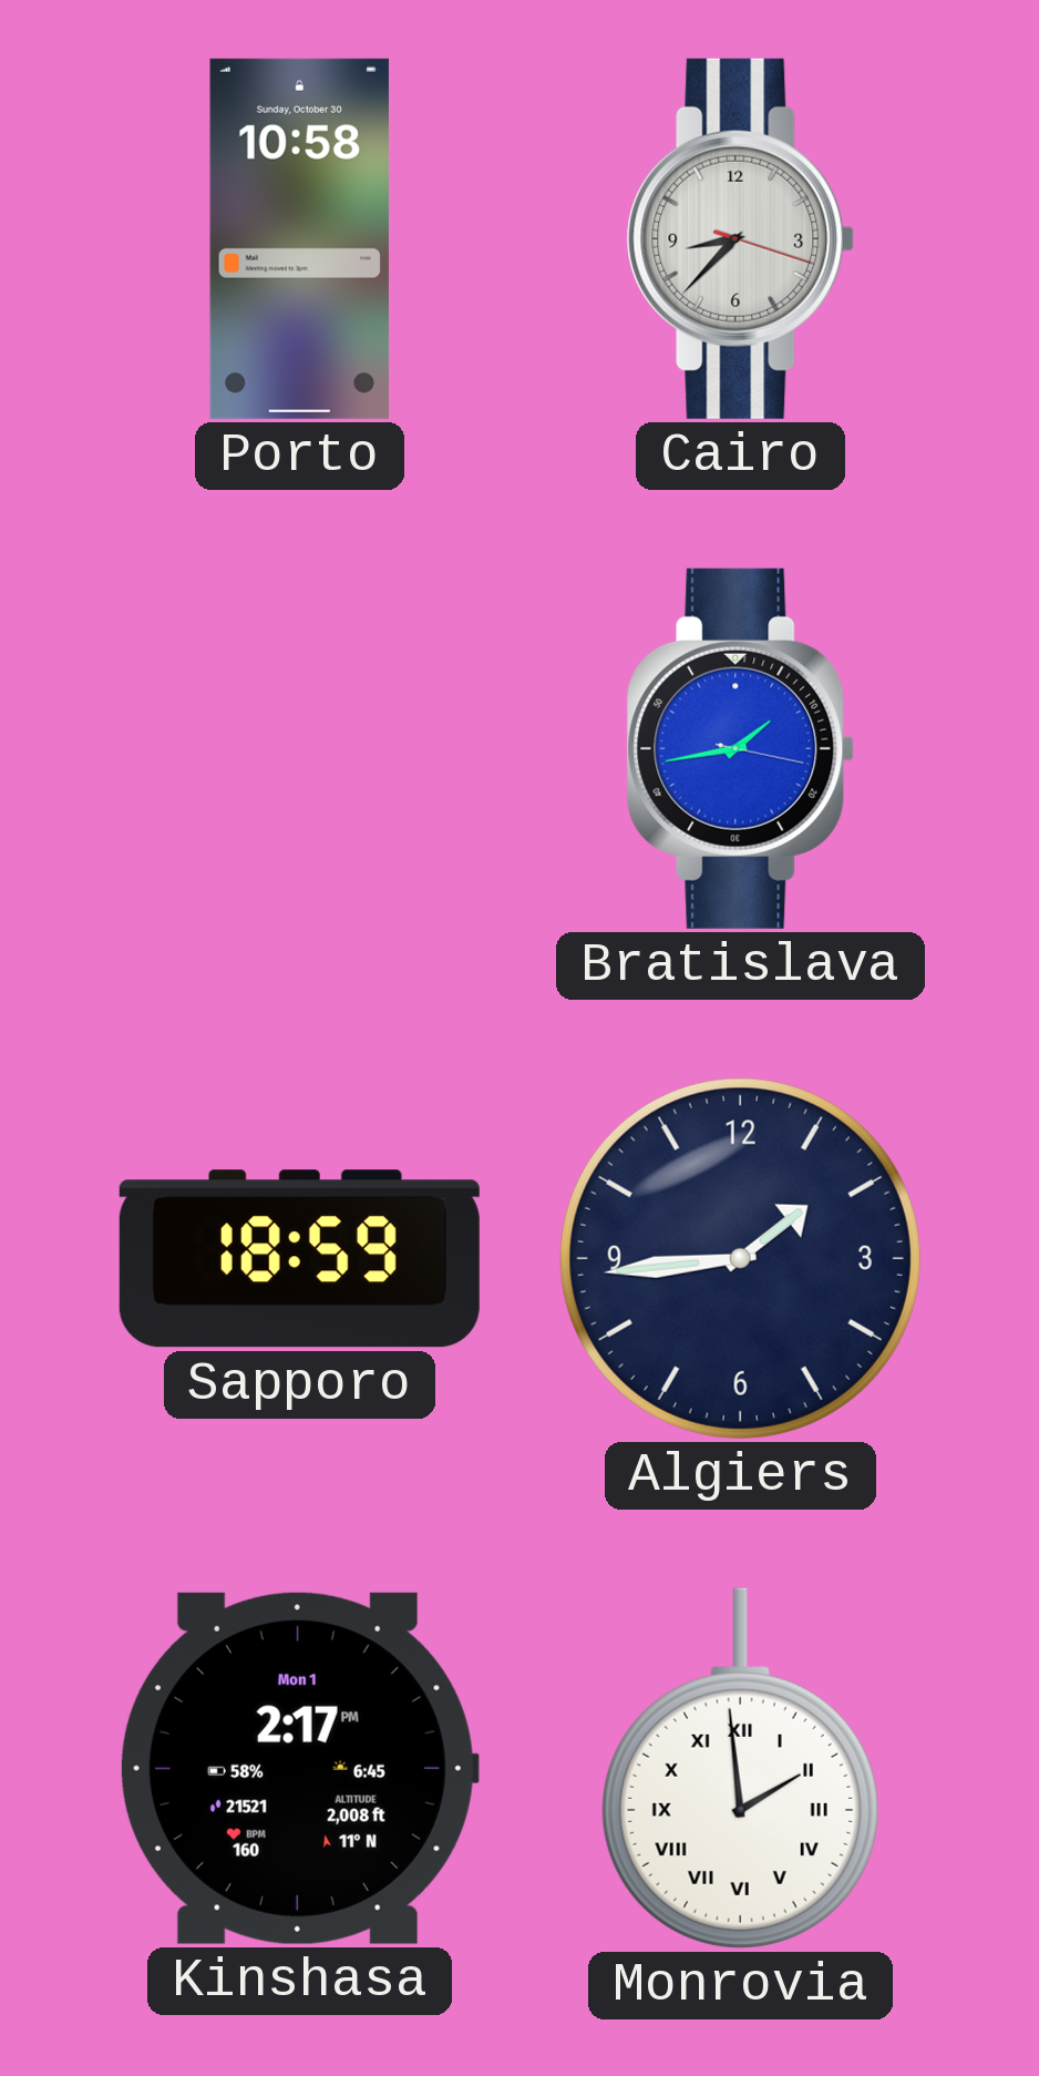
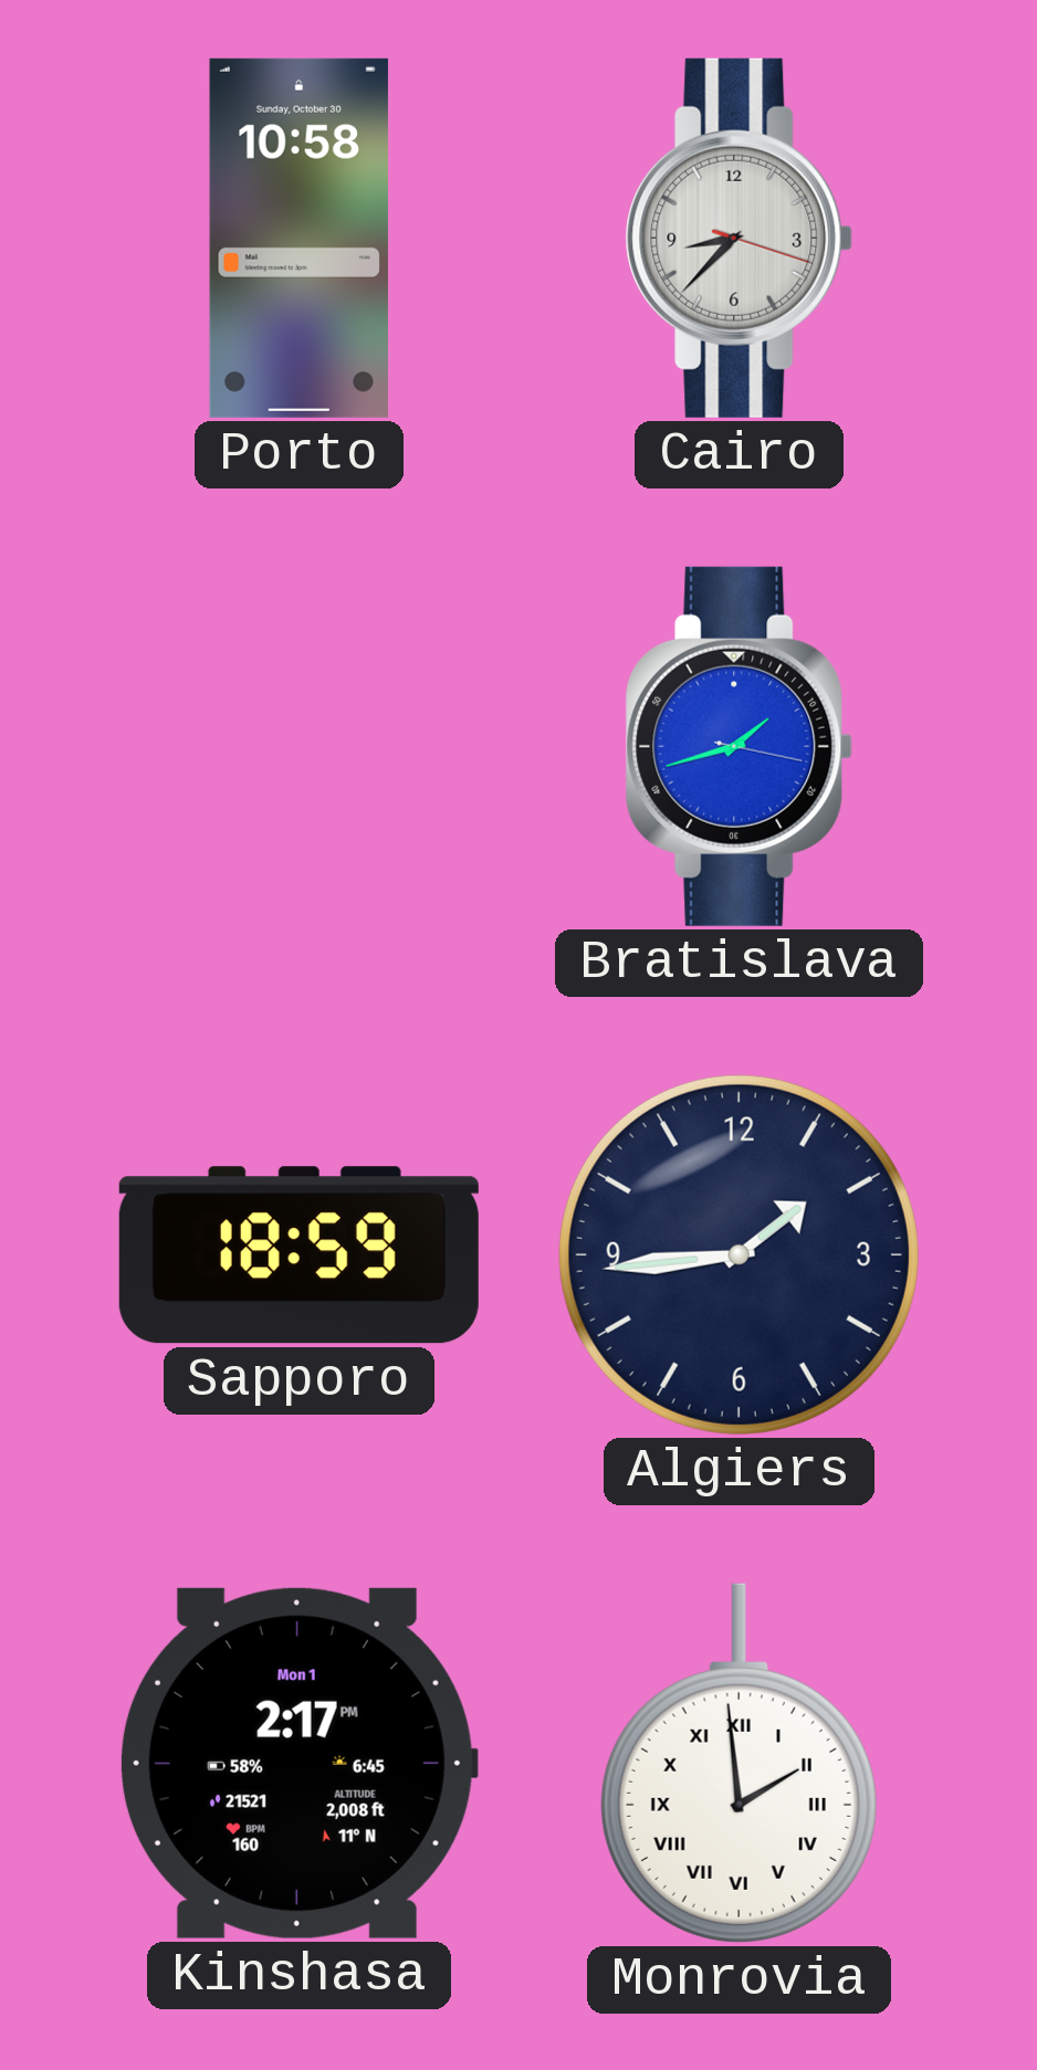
Bratislava: 1:43 -> 1:42
